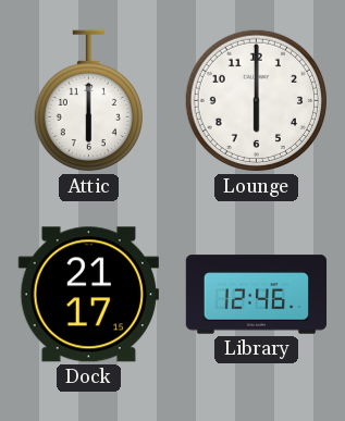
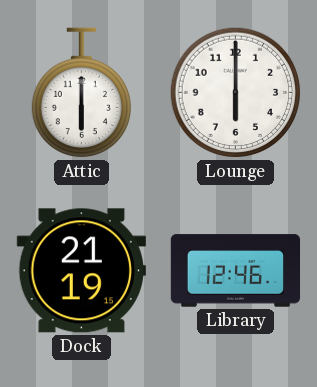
Dock: 21:17 -> 21:19
